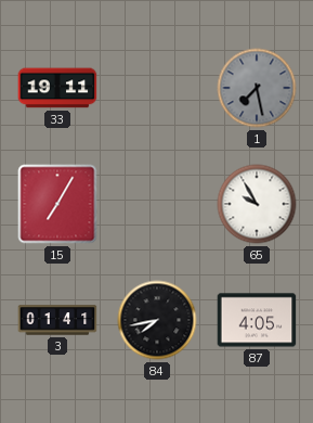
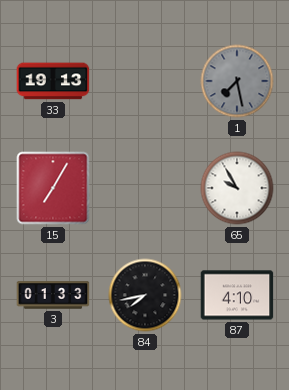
33: 19:11 -> 19:13
3: 01:41 -> 01:33
87: 4:05 -> 4:10
